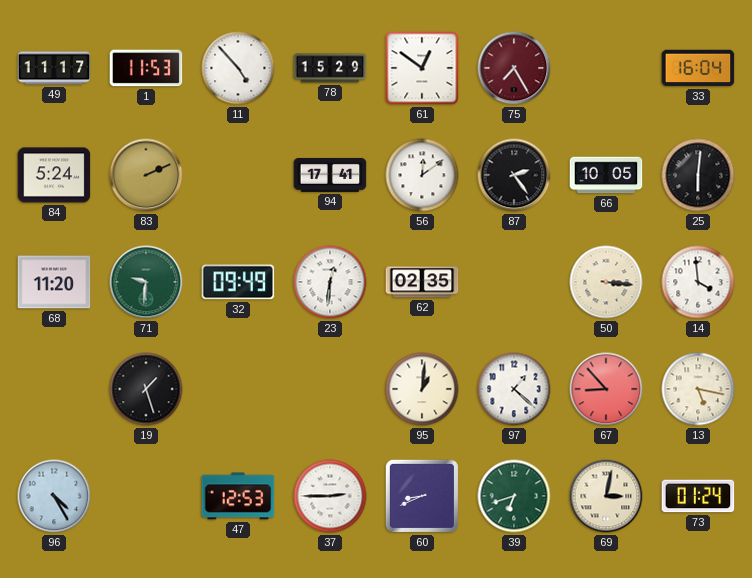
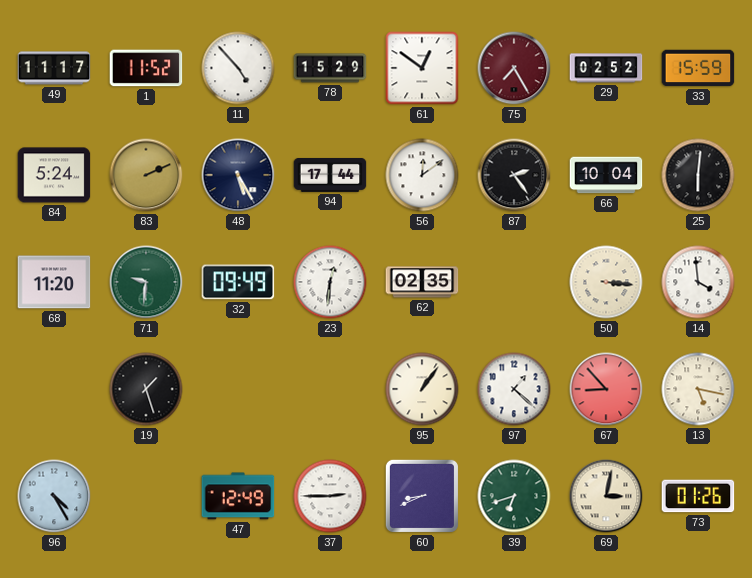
1: 11:53 -> 11:52
29: none -> 02:52
33: 16:04 -> 15:59
48: none -> 5:25
94: 17:41 -> 17:44
66: 10:05 -> 10:04
95: 1:01 -> 1:06
47: 12:53 -> 12:49
73: 01:24 -> 01:26
